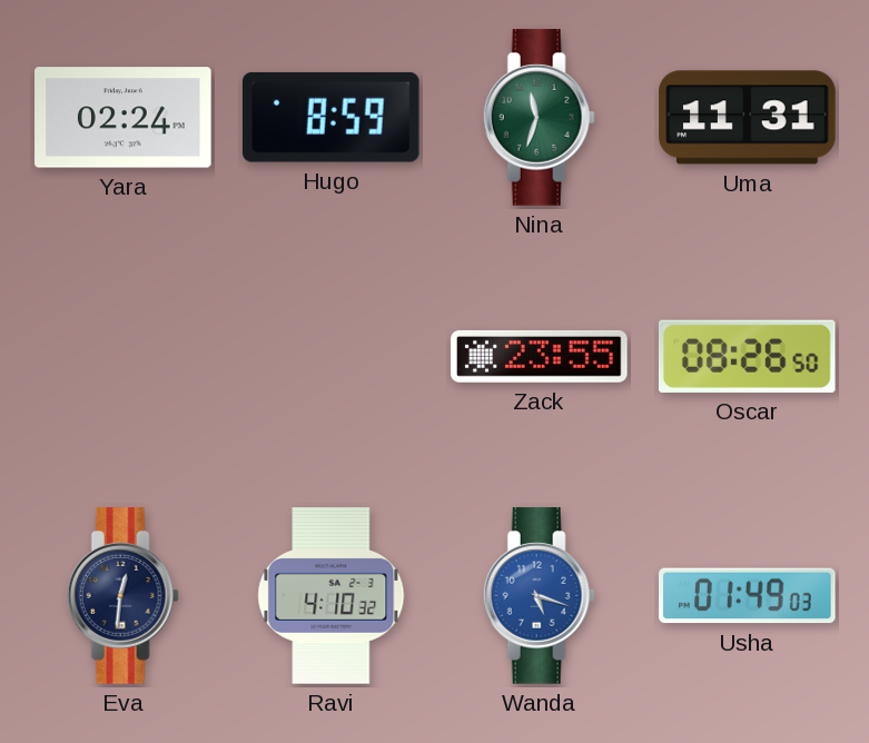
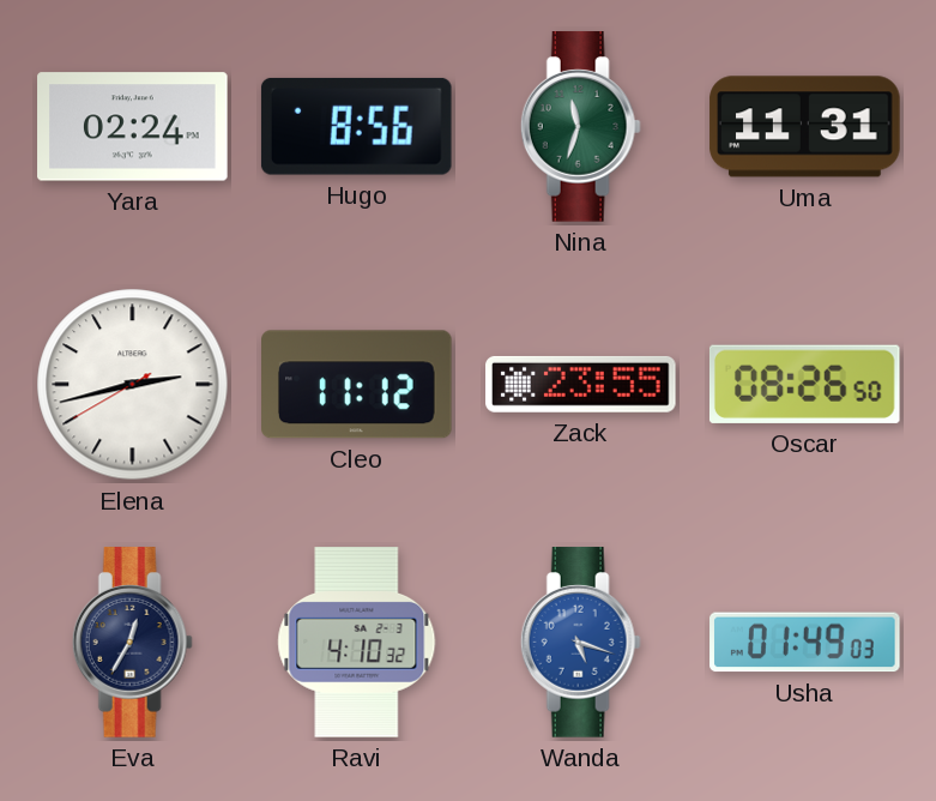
Hugo: 8:59 -> 8:56
Elena: none -> 2:42
Cleo: none -> 11:12
Eva: 12:31 -> 12:35
